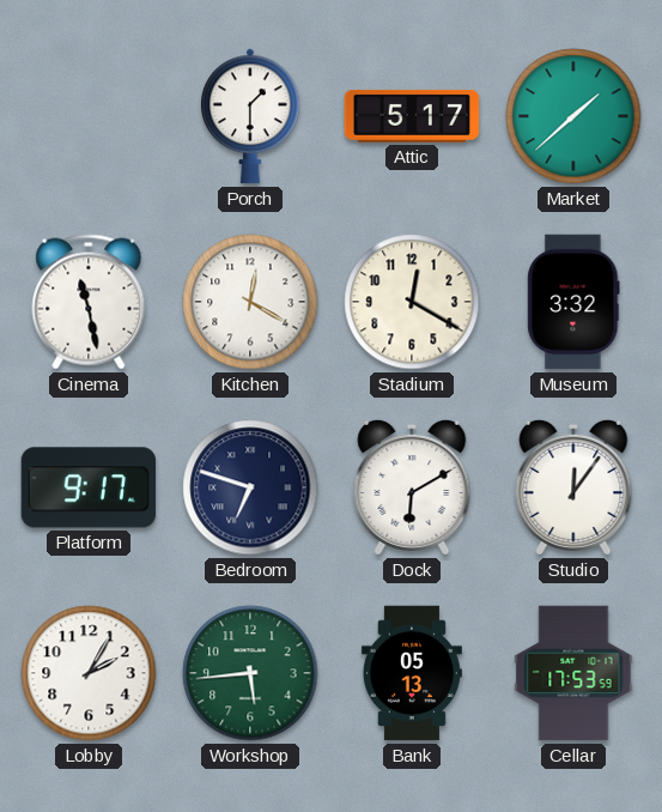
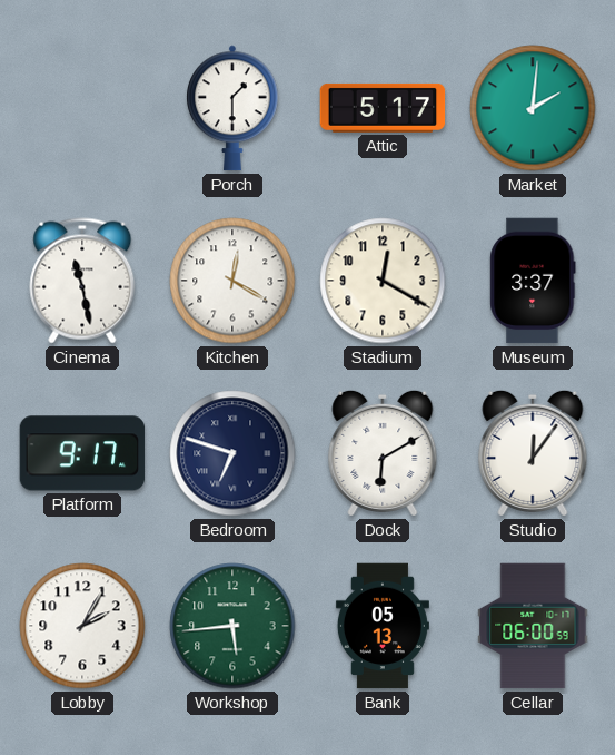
Market: 1:38 -> 2:01
Museum: 3:32 -> 3:37
Cellar: 17:53 -> 06:00
